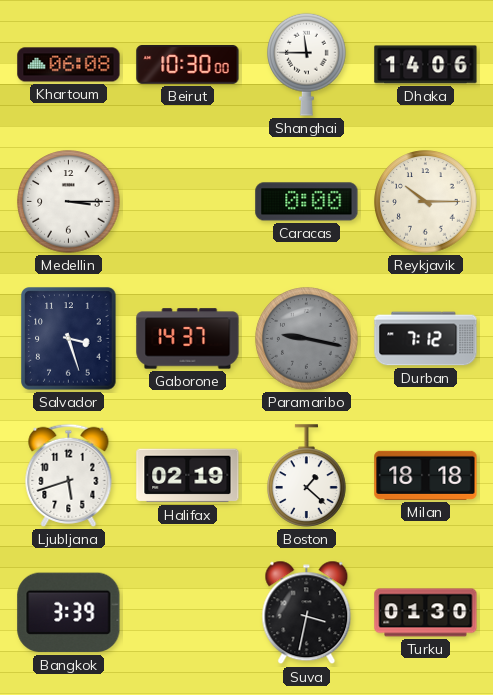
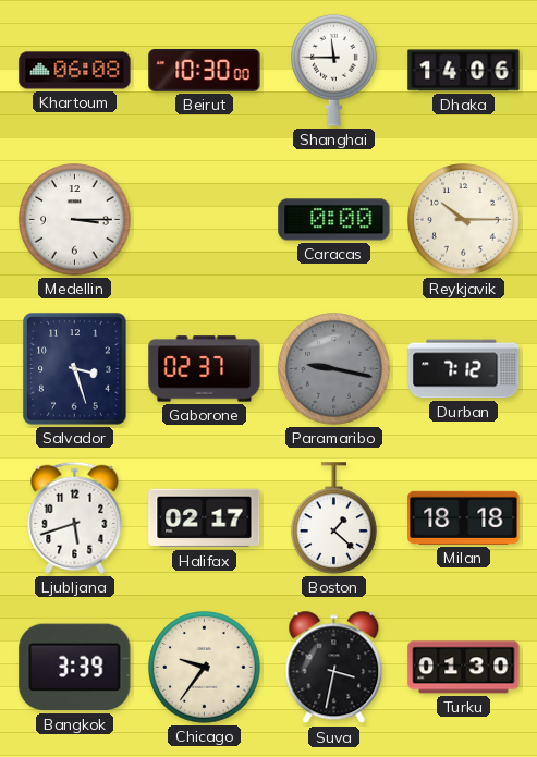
Gaborone: 14:37 -> 02:37
Halifax: 02:19 -> 02:17
Chicago: none -> 9:36
